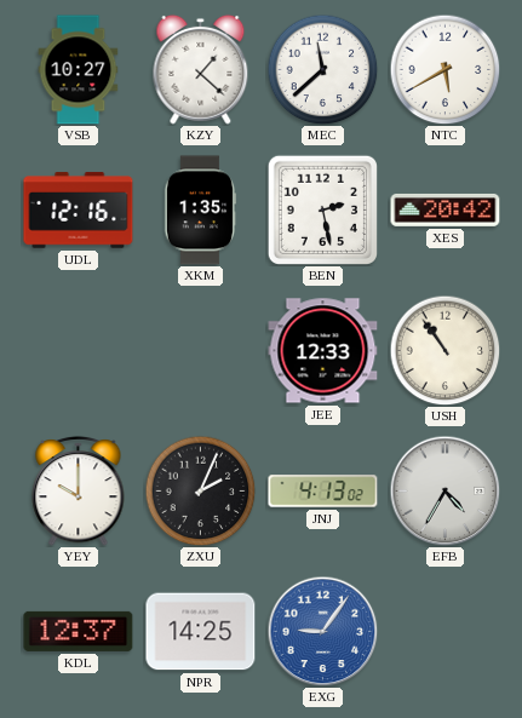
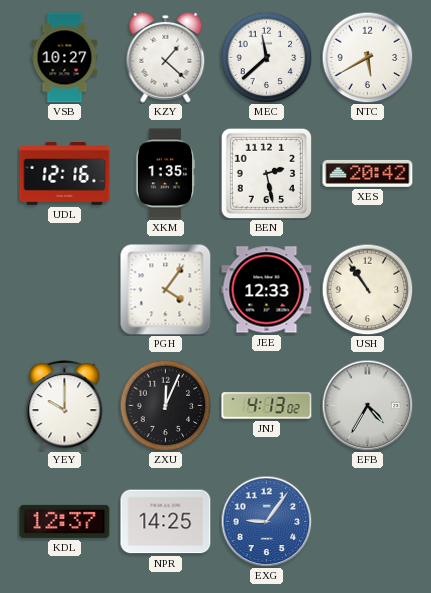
PGH: none -> 4:06
ZXU: 2:04 -> 12:04
